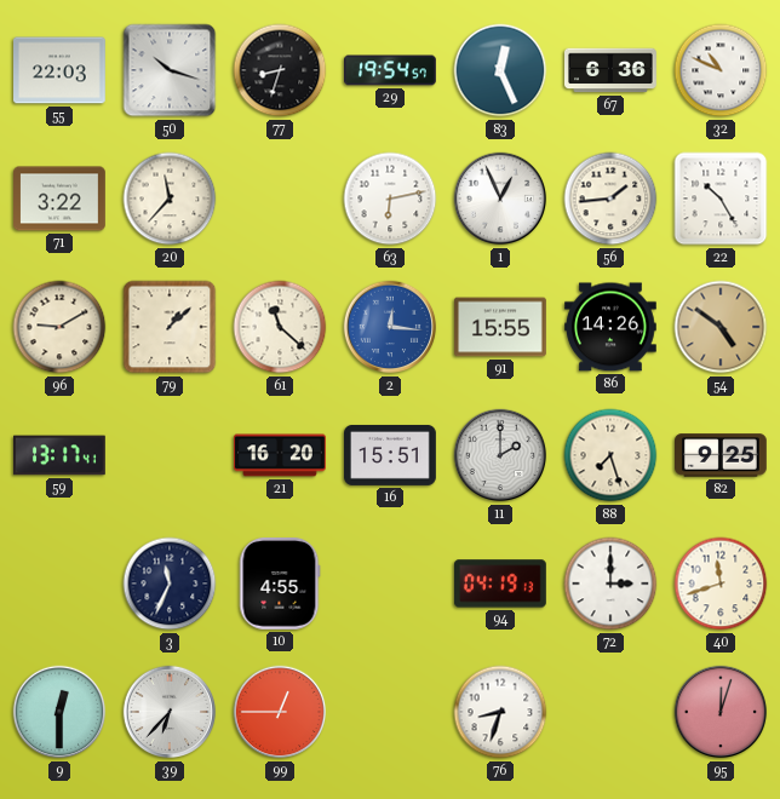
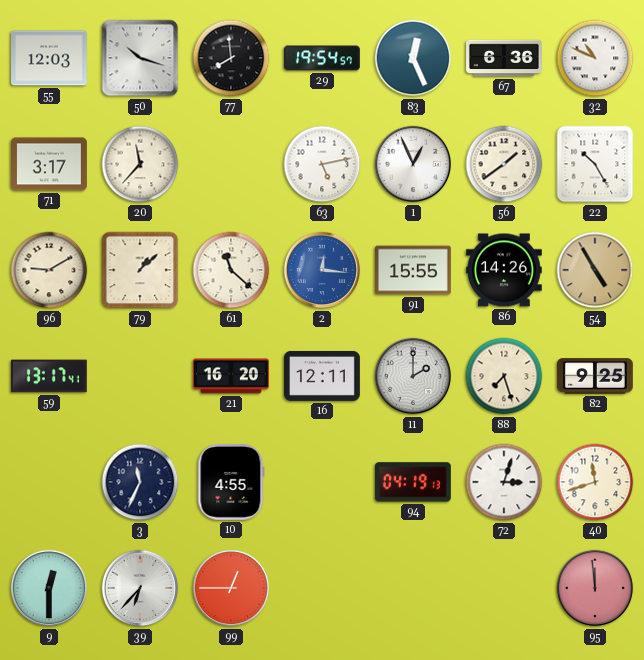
55: 22:03 -> 12:03
77: 8:33 -> 7:59
71: 3:22 -> 3:17
63: 6:13 -> 5:13
56: 1:44 -> 1:39
54: 4:51 -> 4:55
16: 15:51 -> 12:11
72: 3:00 -> 3:03
76: 8:33 -> none
95: 12:03 -> 11:59
